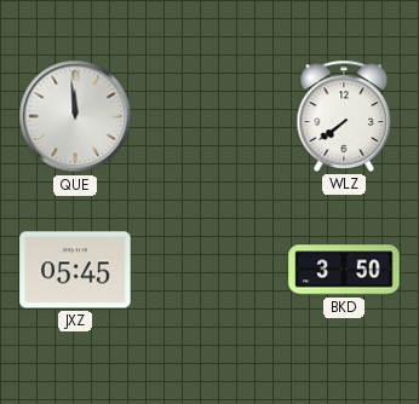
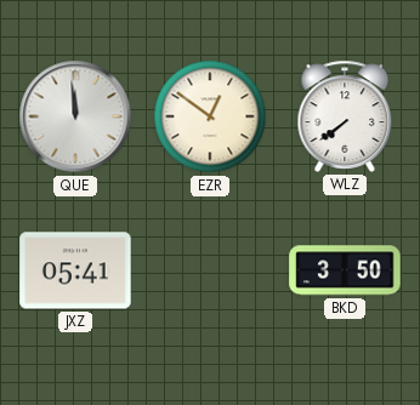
EZR: none -> 12:51
JXZ: 05:45 -> 05:41
